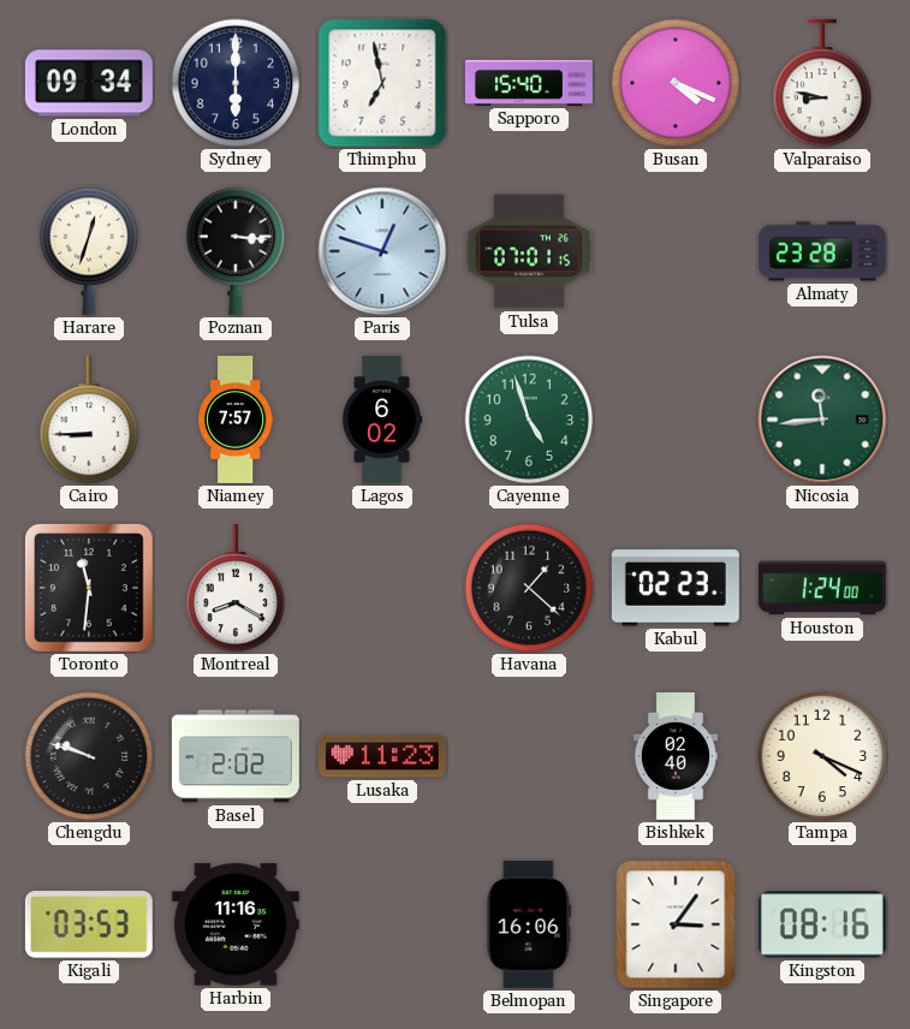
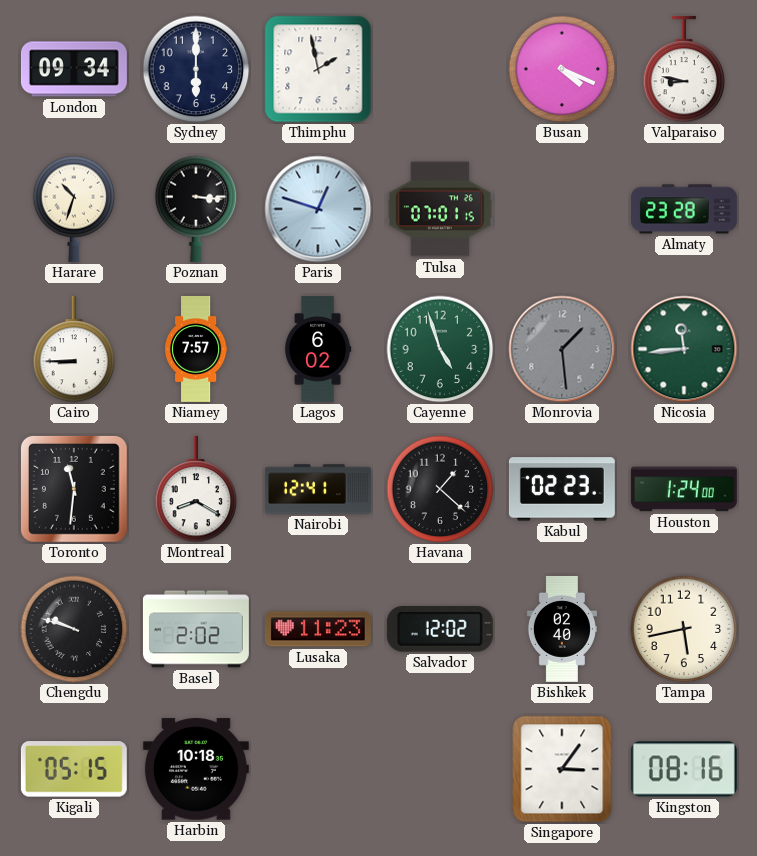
Thimphu: 6:58 -> 1:58
Sapporo: 15:40 -> none
Harare: 12:33 -> 10:33
Monrovia: none -> 1:29
Nairobi: none -> 12:41
Salvador: none -> 12:02
Tampa: 4:19 -> 5:43
Kigali: 03:53 -> 05:15
Harbin: 11:16 -> 10:18
Belmopan: 16:06 -> none
